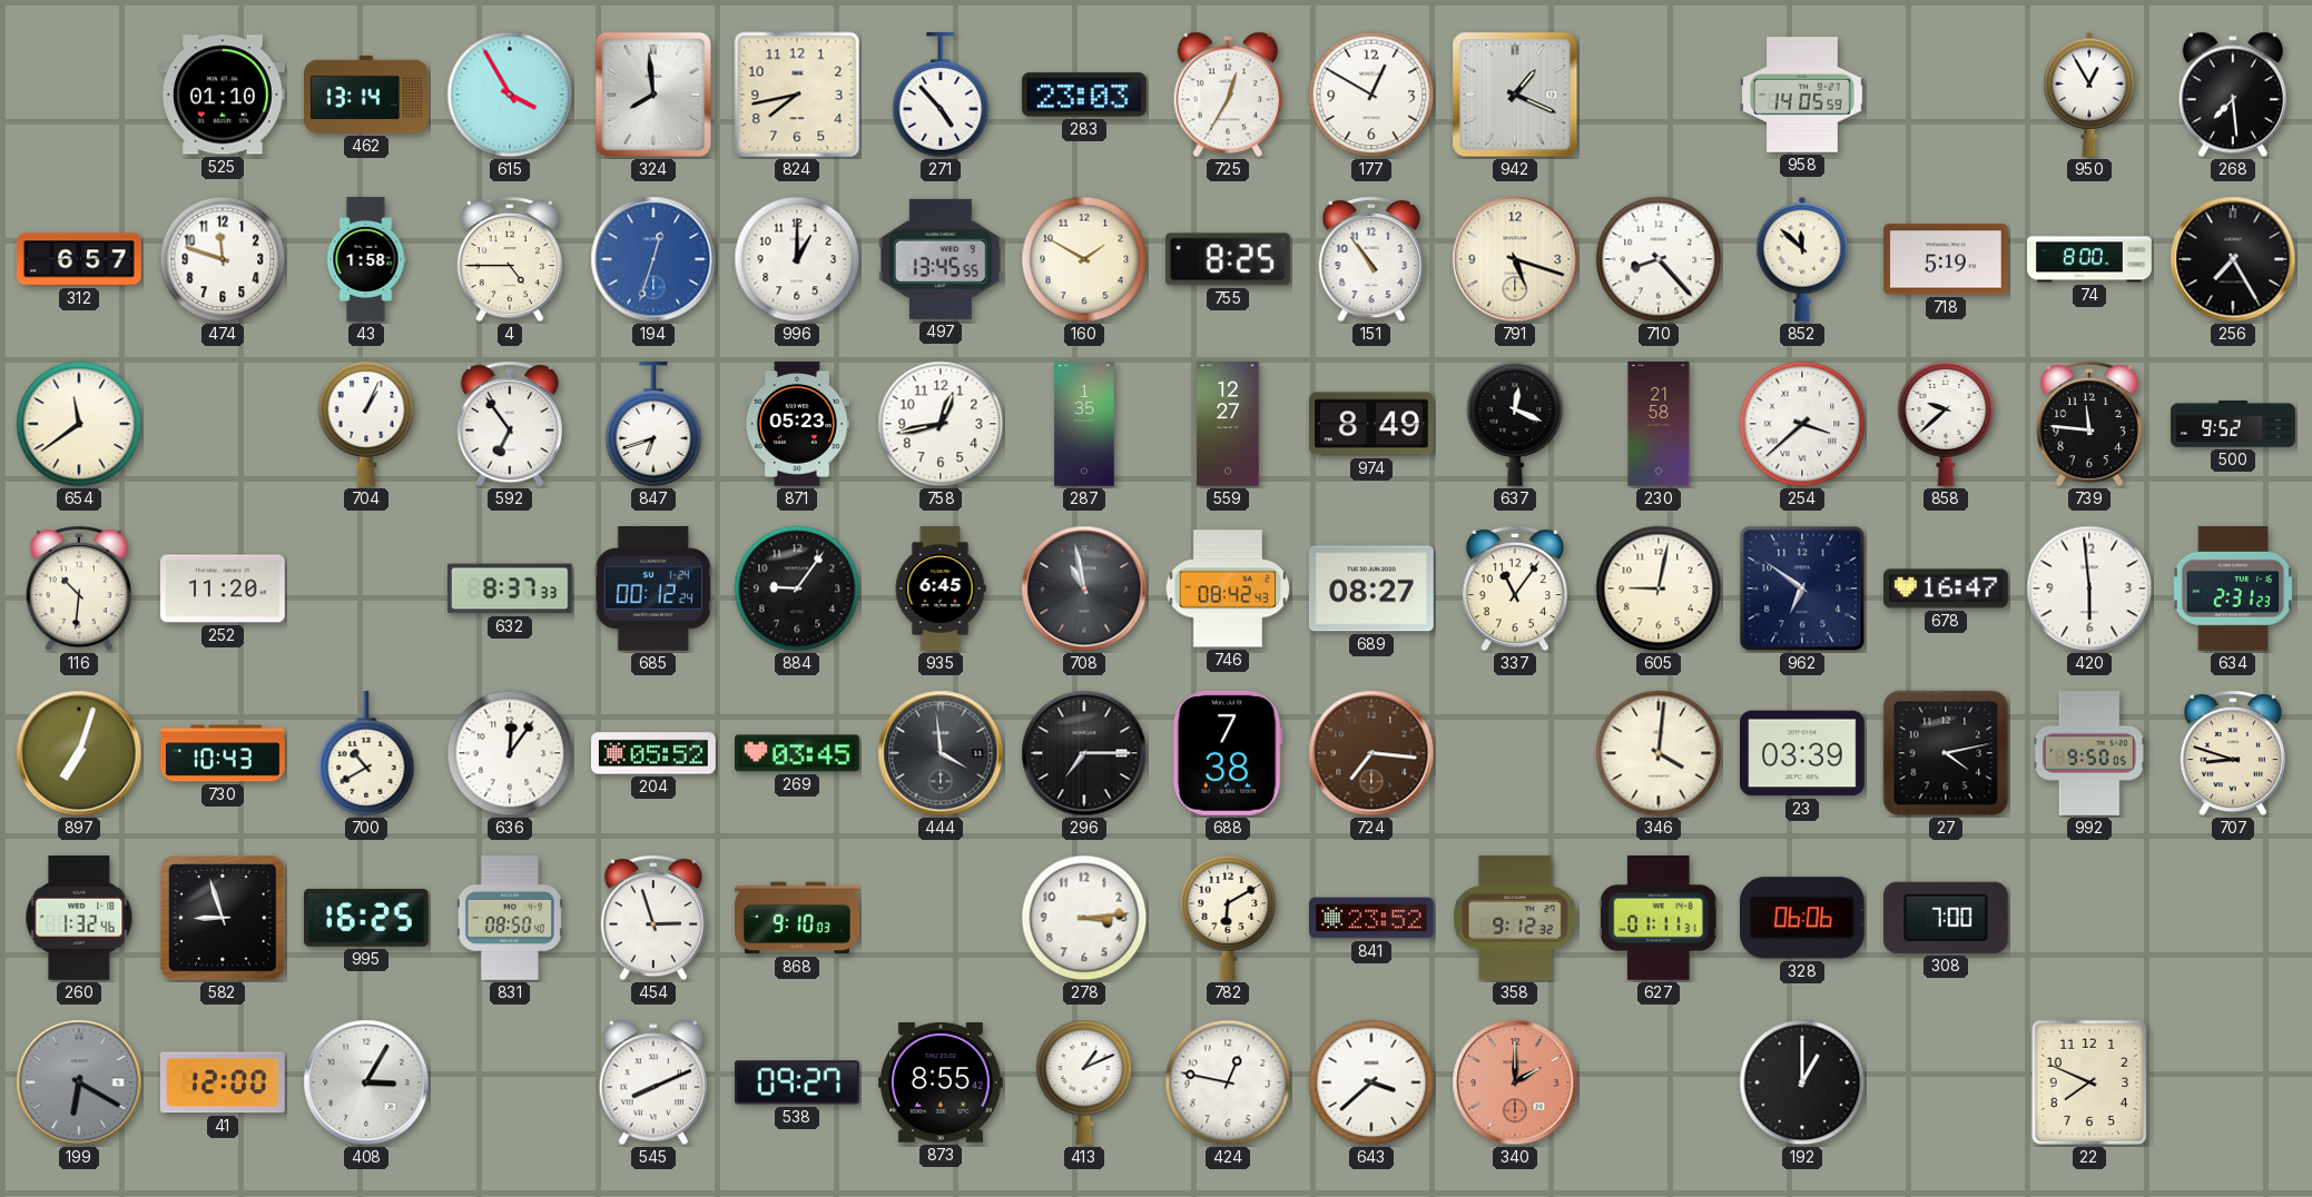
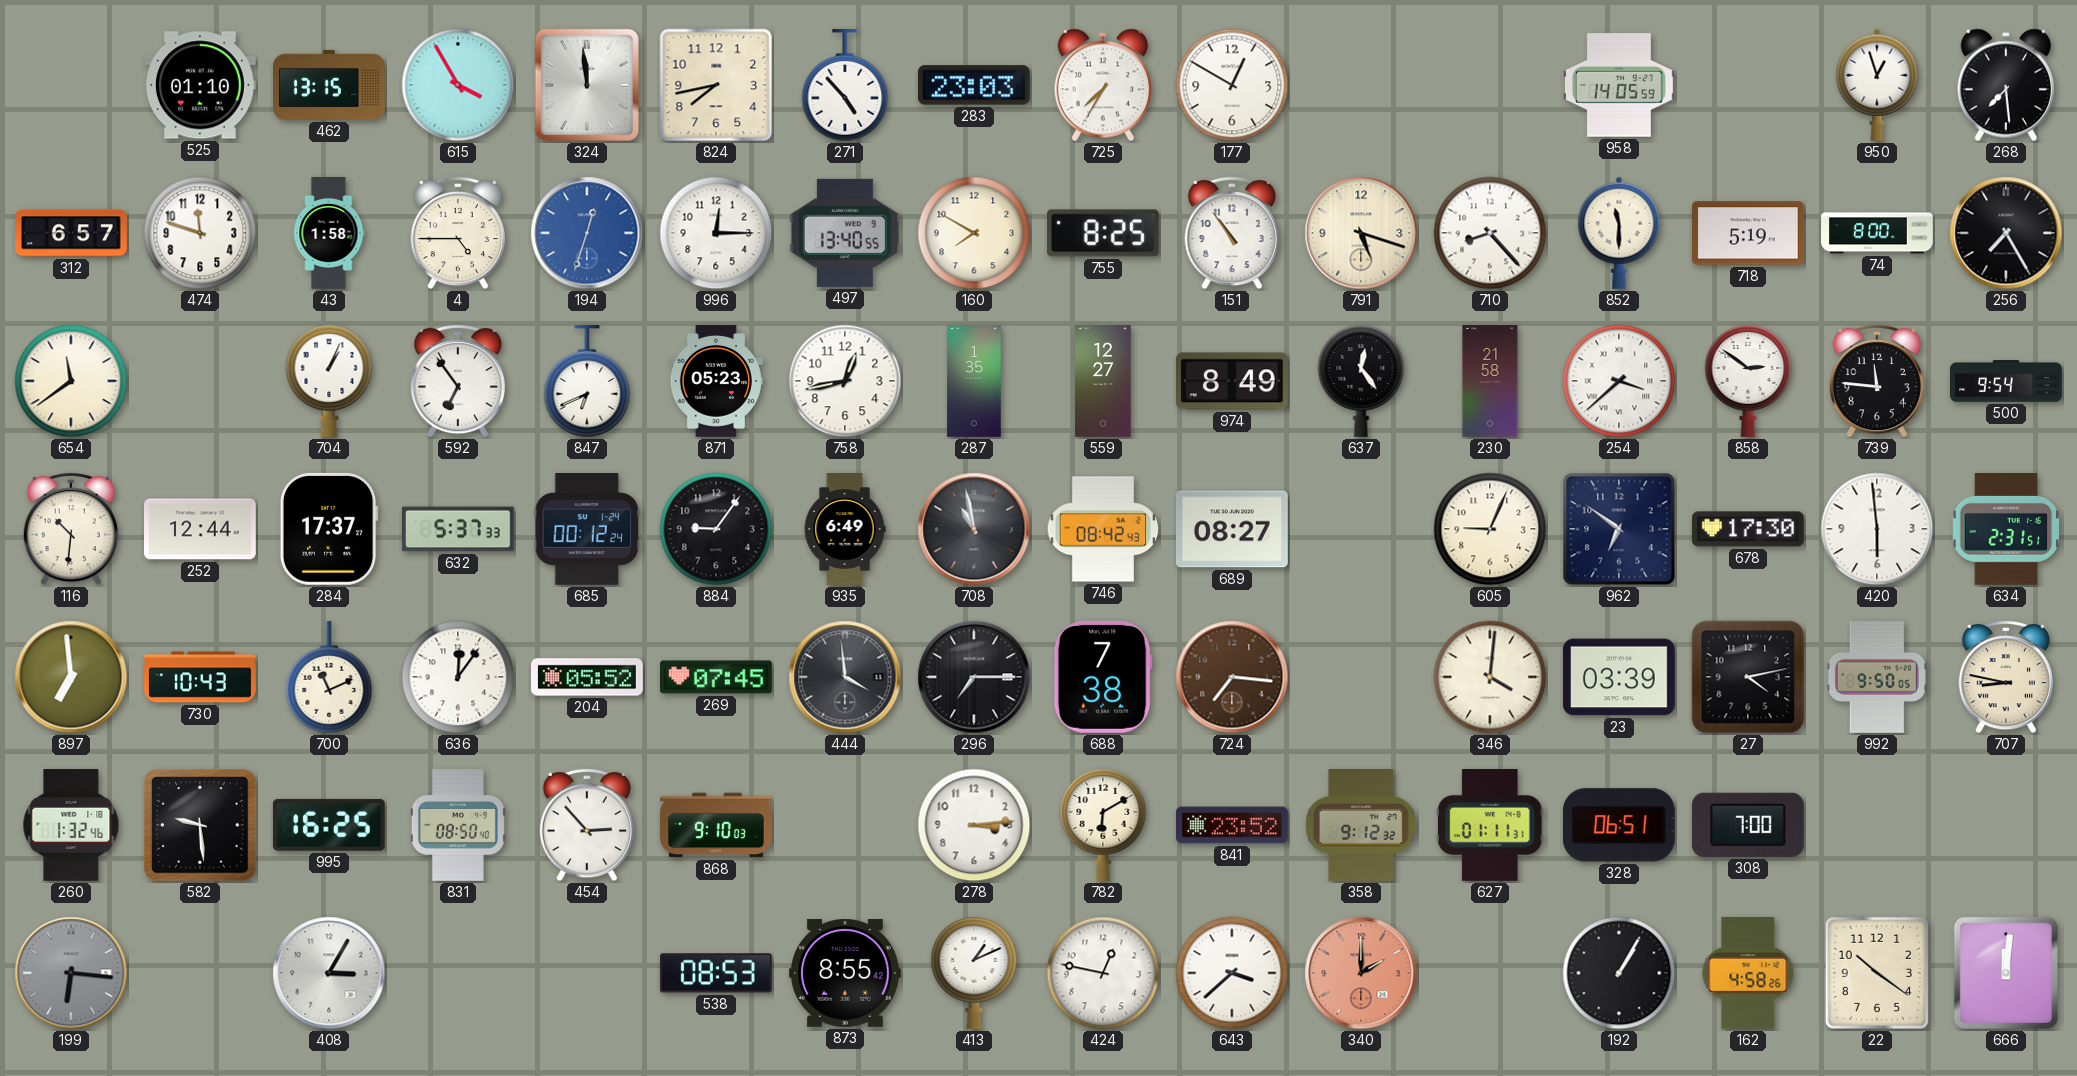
462: 13:14 -> 13:15
324: 7:59 -> 11:59
725: 12:35 -> 7:35
942: 1:19 -> none
950: 12:55 -> 12:57
996: 1:00 -> 12:15
497: 13:45 -> 13:40
160: 1:50 -> 7:50
852: 11:52 -> 11:30
847: 6:42 -> 6:41
637: 12:19 -> 12:24
858: 9:38 -> 2:51
500: 9:52 -> 9:54
252: 11:20 -> 12:44
284: none -> 17:37
632: 8:37 -> 5:37
935: 6:45 -> 6:49
337: 11:06 -> none
605: 9:02 -> 9:04
678: 16:47 -> 17:30
634: 2:31:23 -> 2:31:51
897: 7:03 -> 6:59
700: 10:40 -> 11:11
269: 03:45 -> 07:45
707: 8:48 -> 8:47
582: 8:57 -> 9:29
454: 2:57 -> 2:53
328: 06:06 -> 06:51
199: 6:20 -> 6:16
41: 12:00 -> none
545: 8:11 -> none
538: 09:27 -> 08:53
192: 1:00 -> 1:05
162: none -> 4:58
22: 7:49 -> 10:21
666: none -> 12:01
